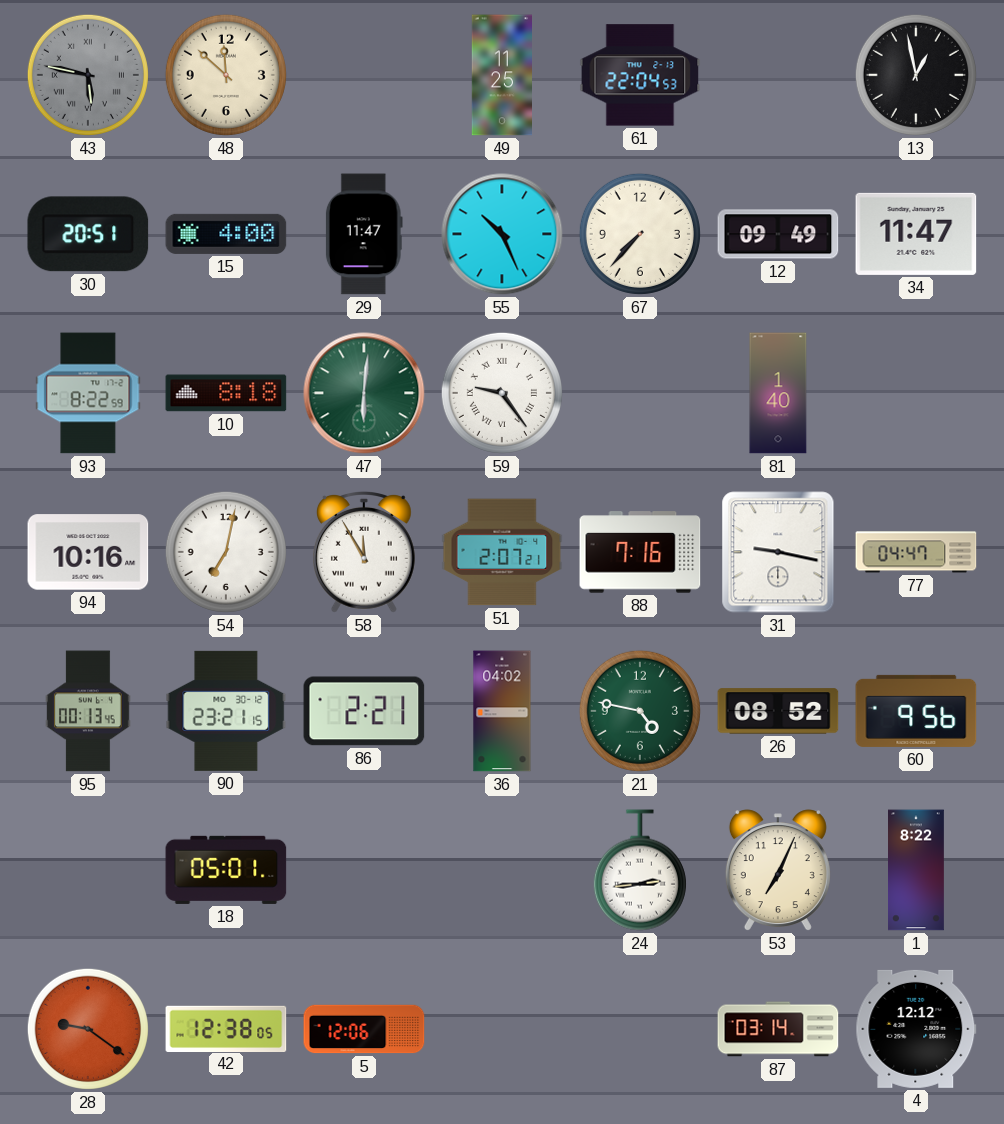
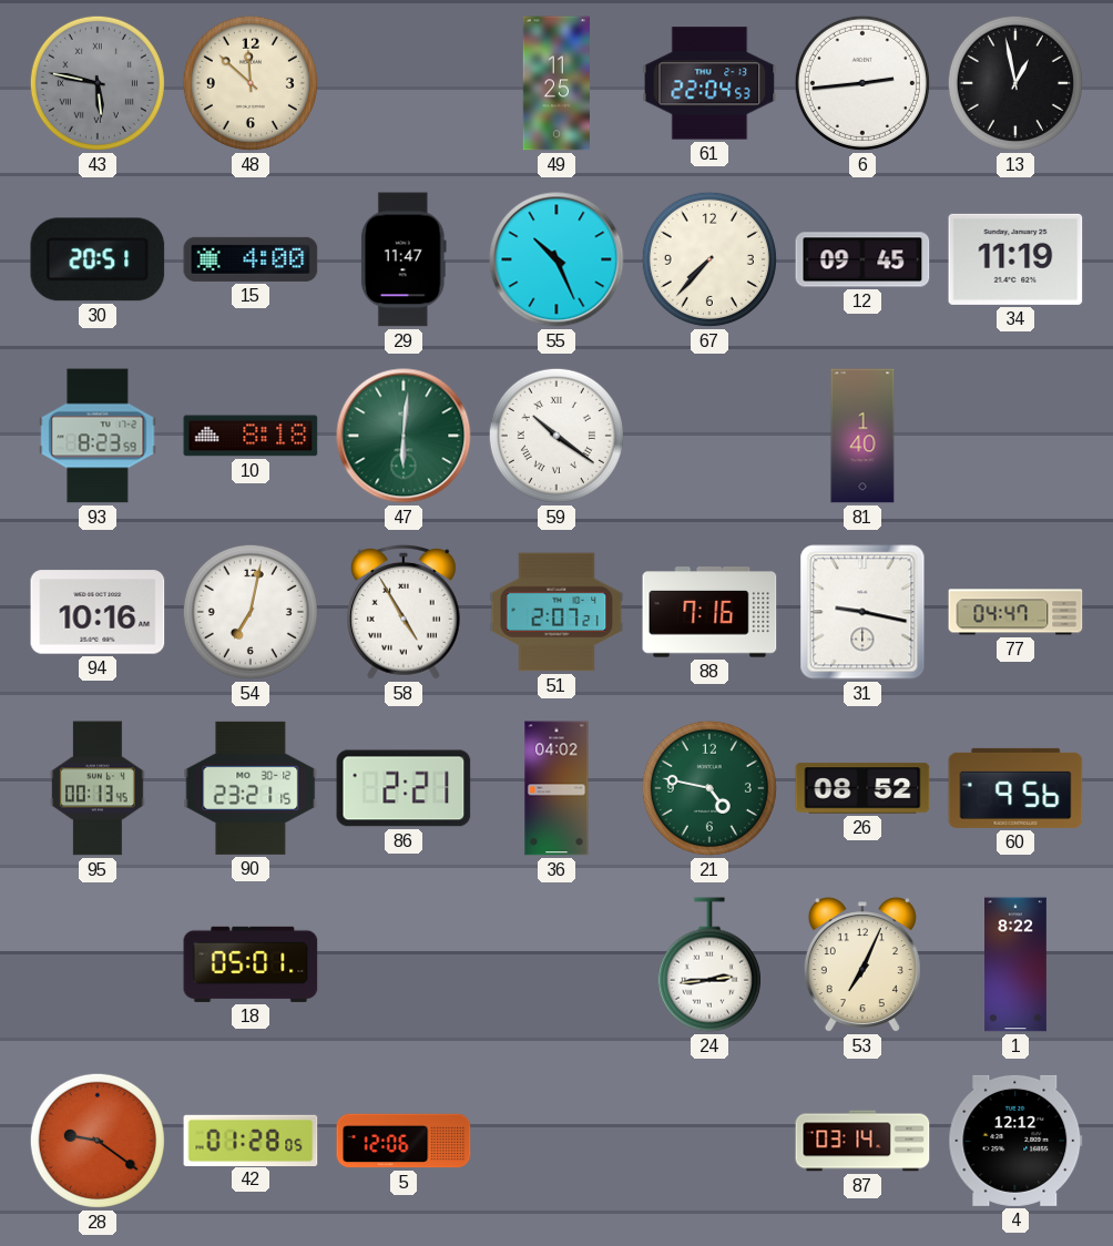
6: none -> 2:44
12: 09:49 -> 09:45
34: 11:47 -> 11:19
93: 8:22 -> 8:23
59: 9:24 -> 10:21
58: 11:55 -> 4:55
42: 12:38 -> 01:28
